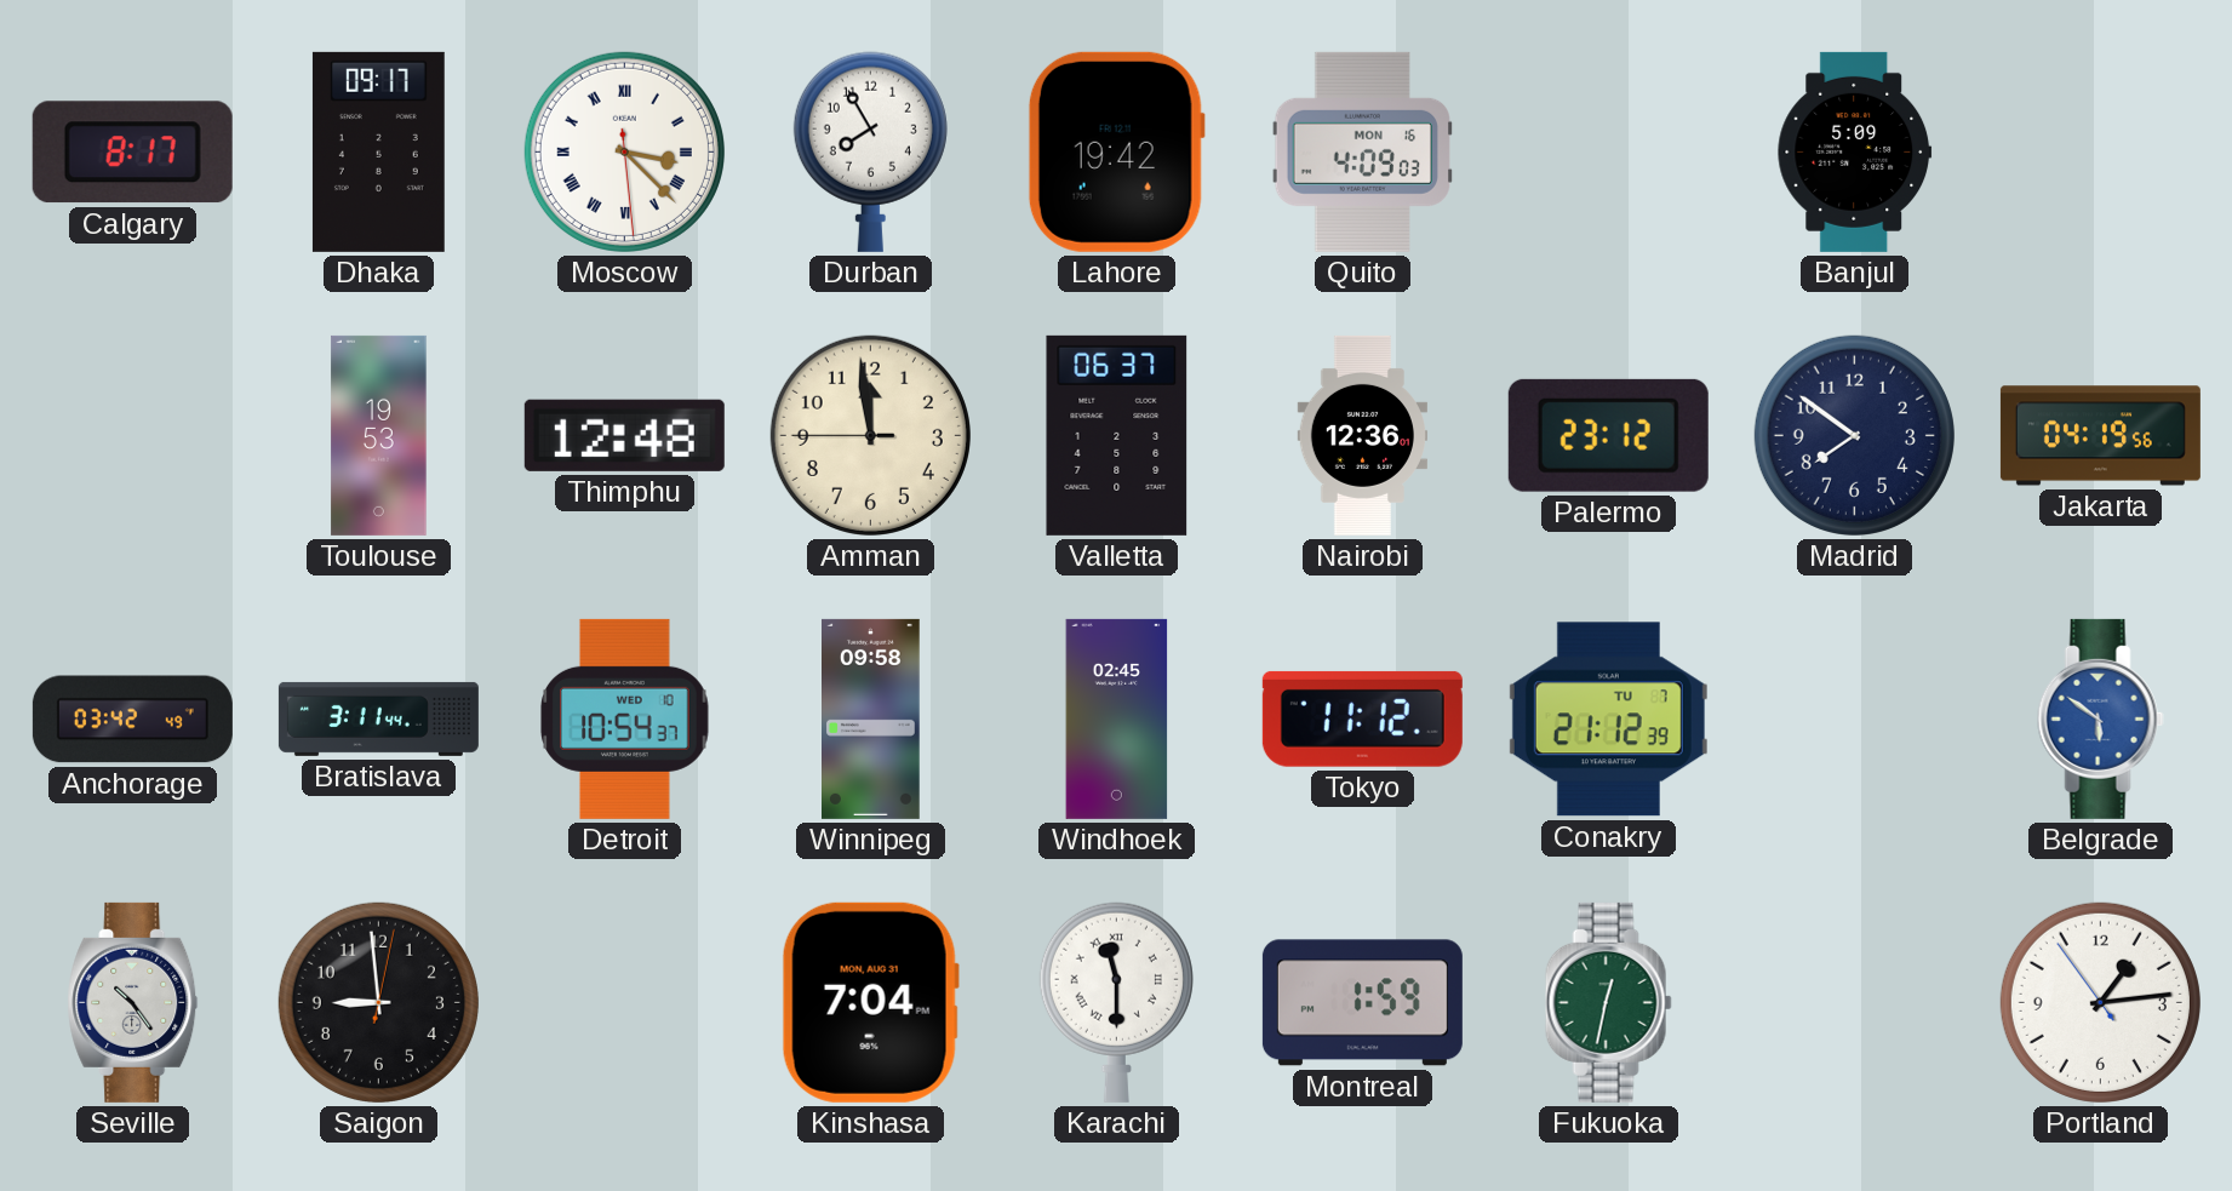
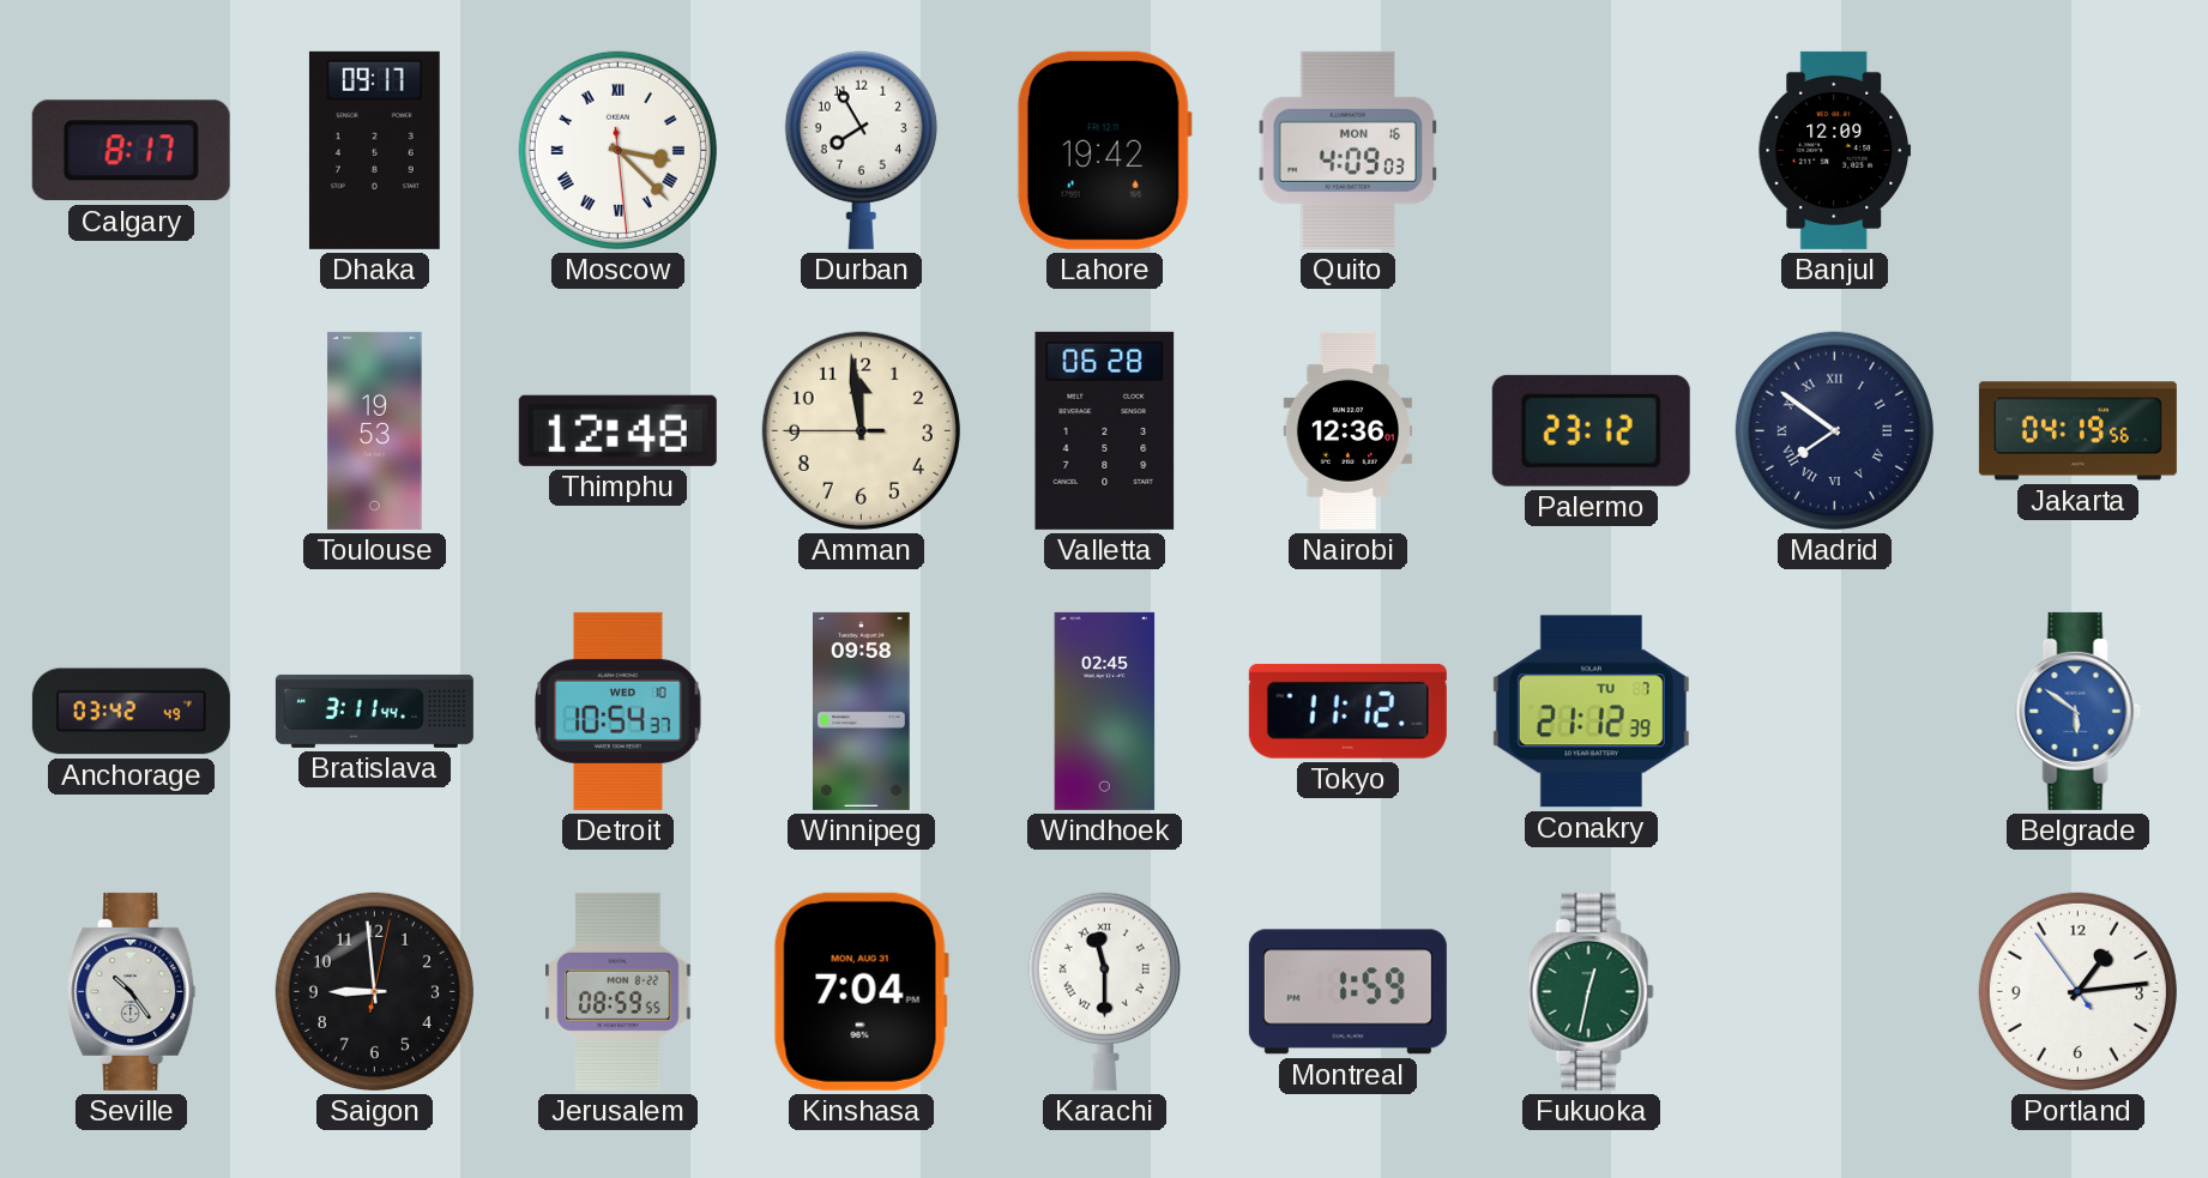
Banjul: 5:09 -> 12:09
Valletta: 06:37 -> 06:28
Madrid numerals: Arabic -> Roman
Jerusalem: none -> 08:59
